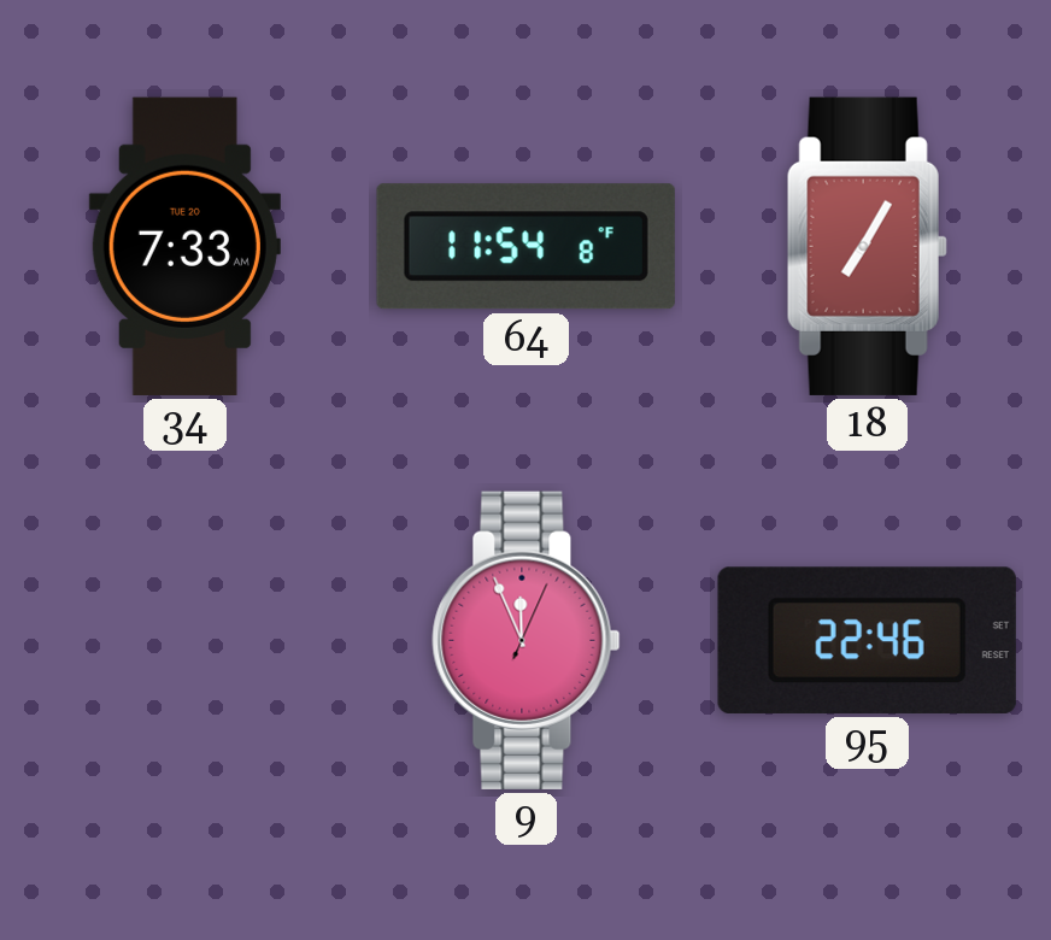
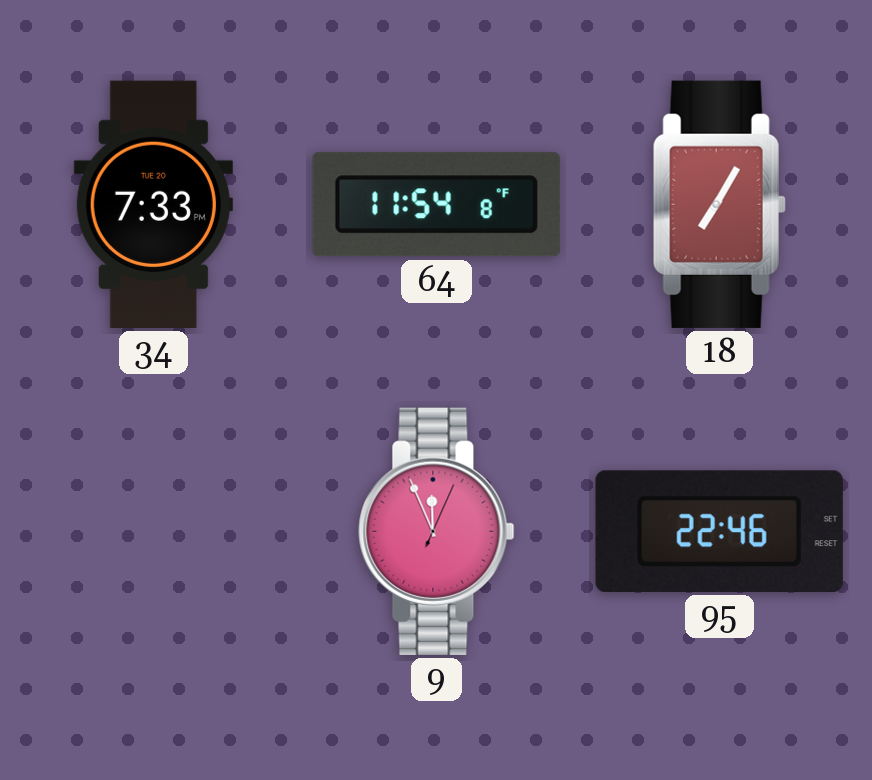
34: 7:33 AM -> 7:33 PM
